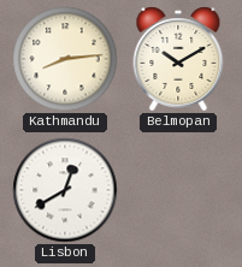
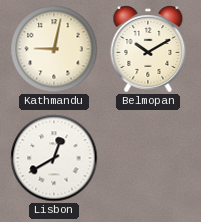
Kathmandu: 8:14 -> 9:02
